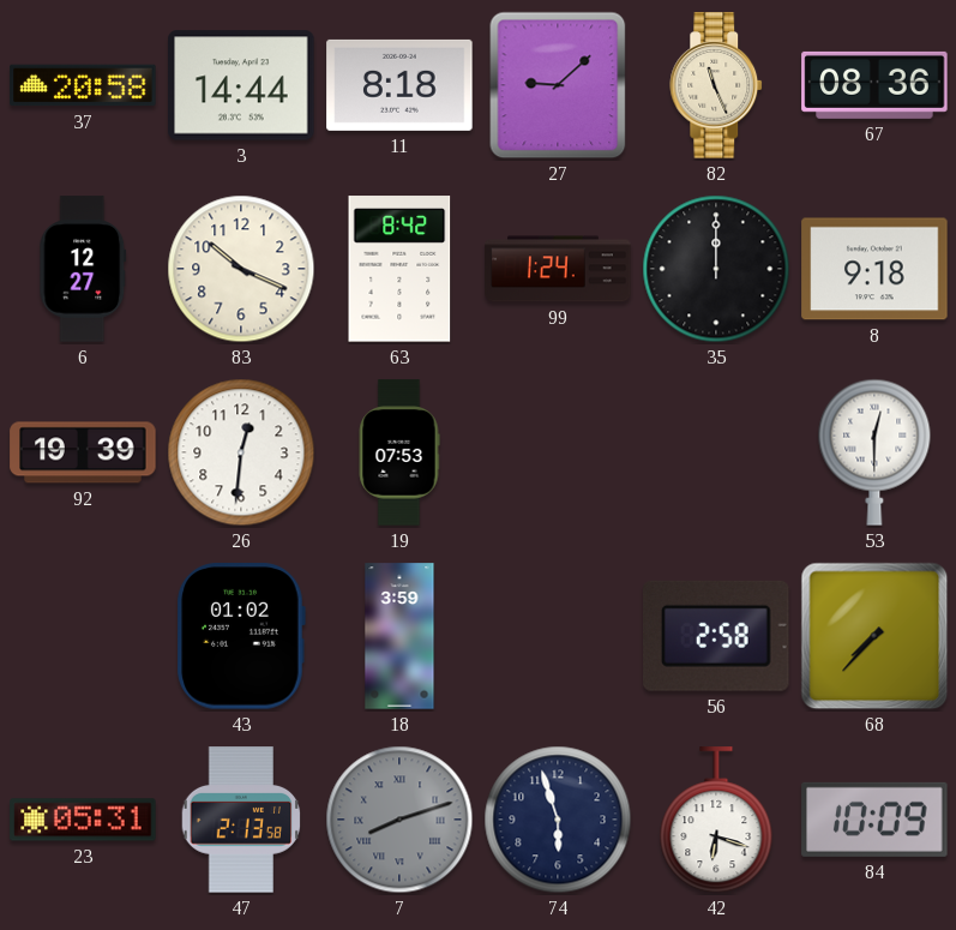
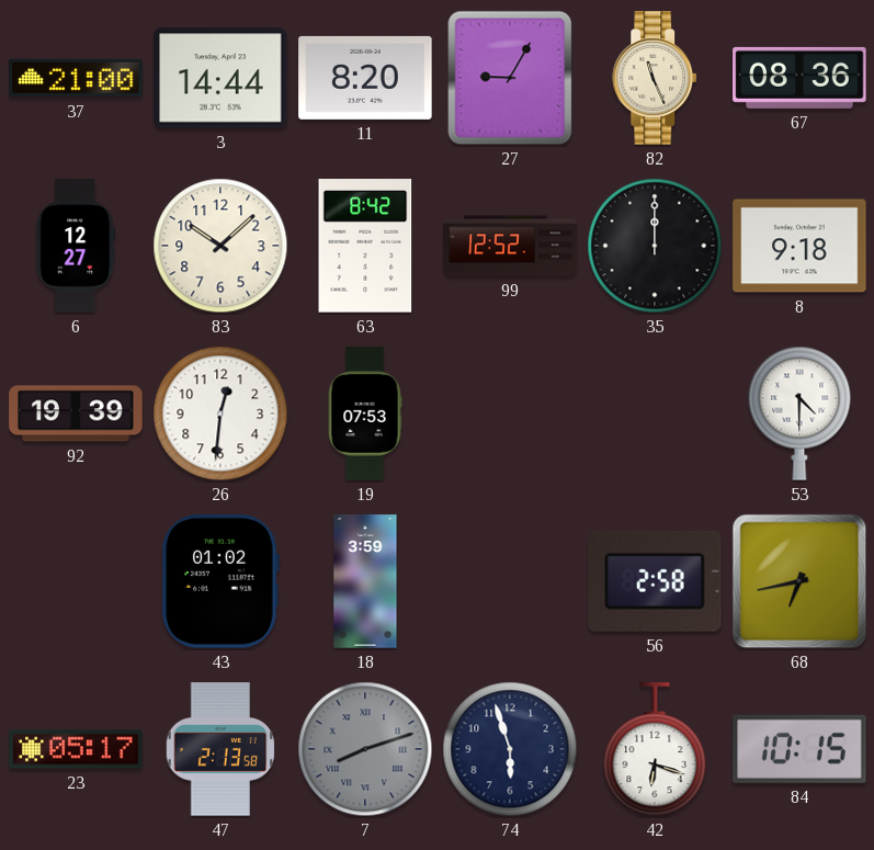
37: 20:58 -> 21:00
11: 8:18 -> 8:20
27: 9:08 -> 9:05
83: 10:19 -> 10:08
99: 1:24 -> 12:52
53: 12:30 -> 4:30
68: 7:37 -> 6:43
23: 05:31 -> 05:17
84: 10:09 -> 10:15
